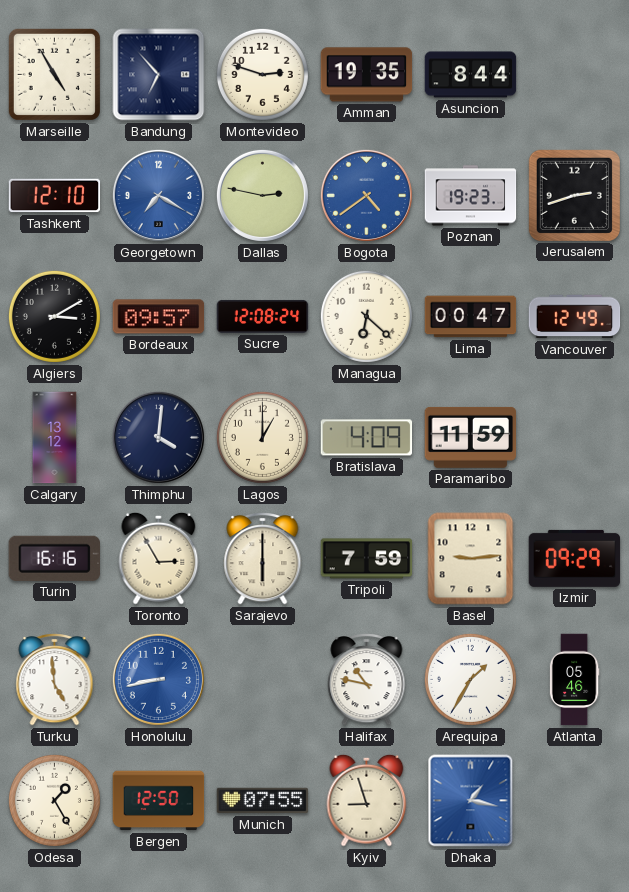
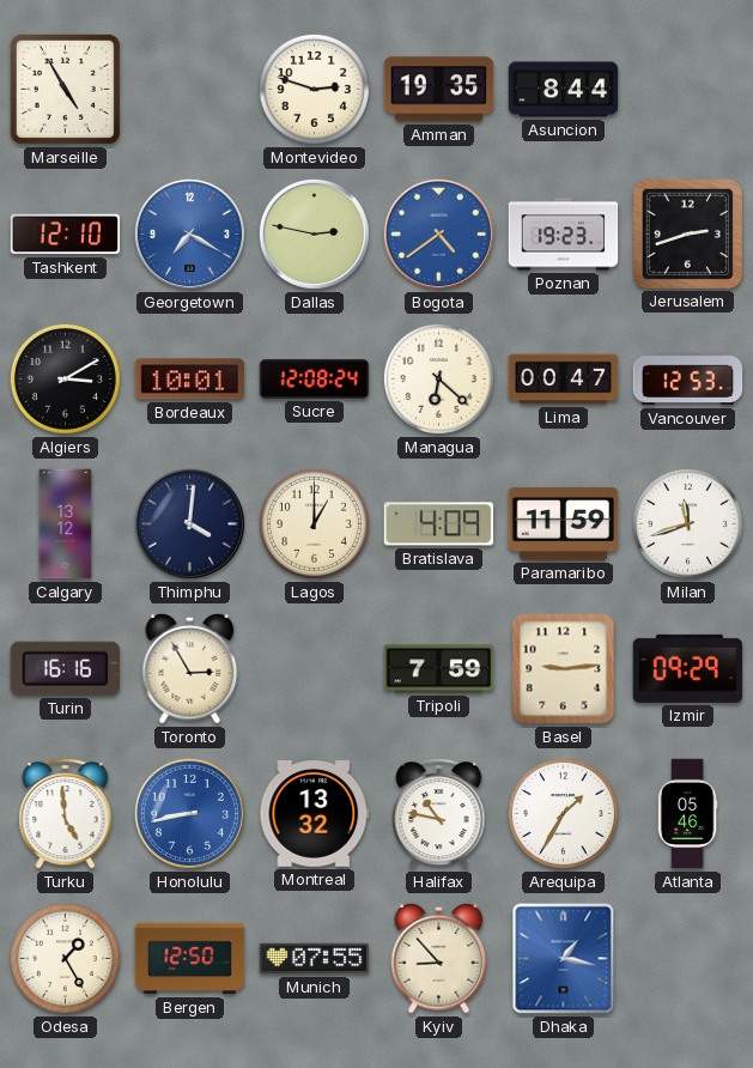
Bandung: 6:53 -> none
Bordeaux: 09:57 -> 10:01
Vancouver: 12:49 -> 12:53
Milan: none -> 11:42
Sarajevo: 6:00 -> none
Montreal: none -> 13:32
Kyiv: 8:57 -> 8:53
